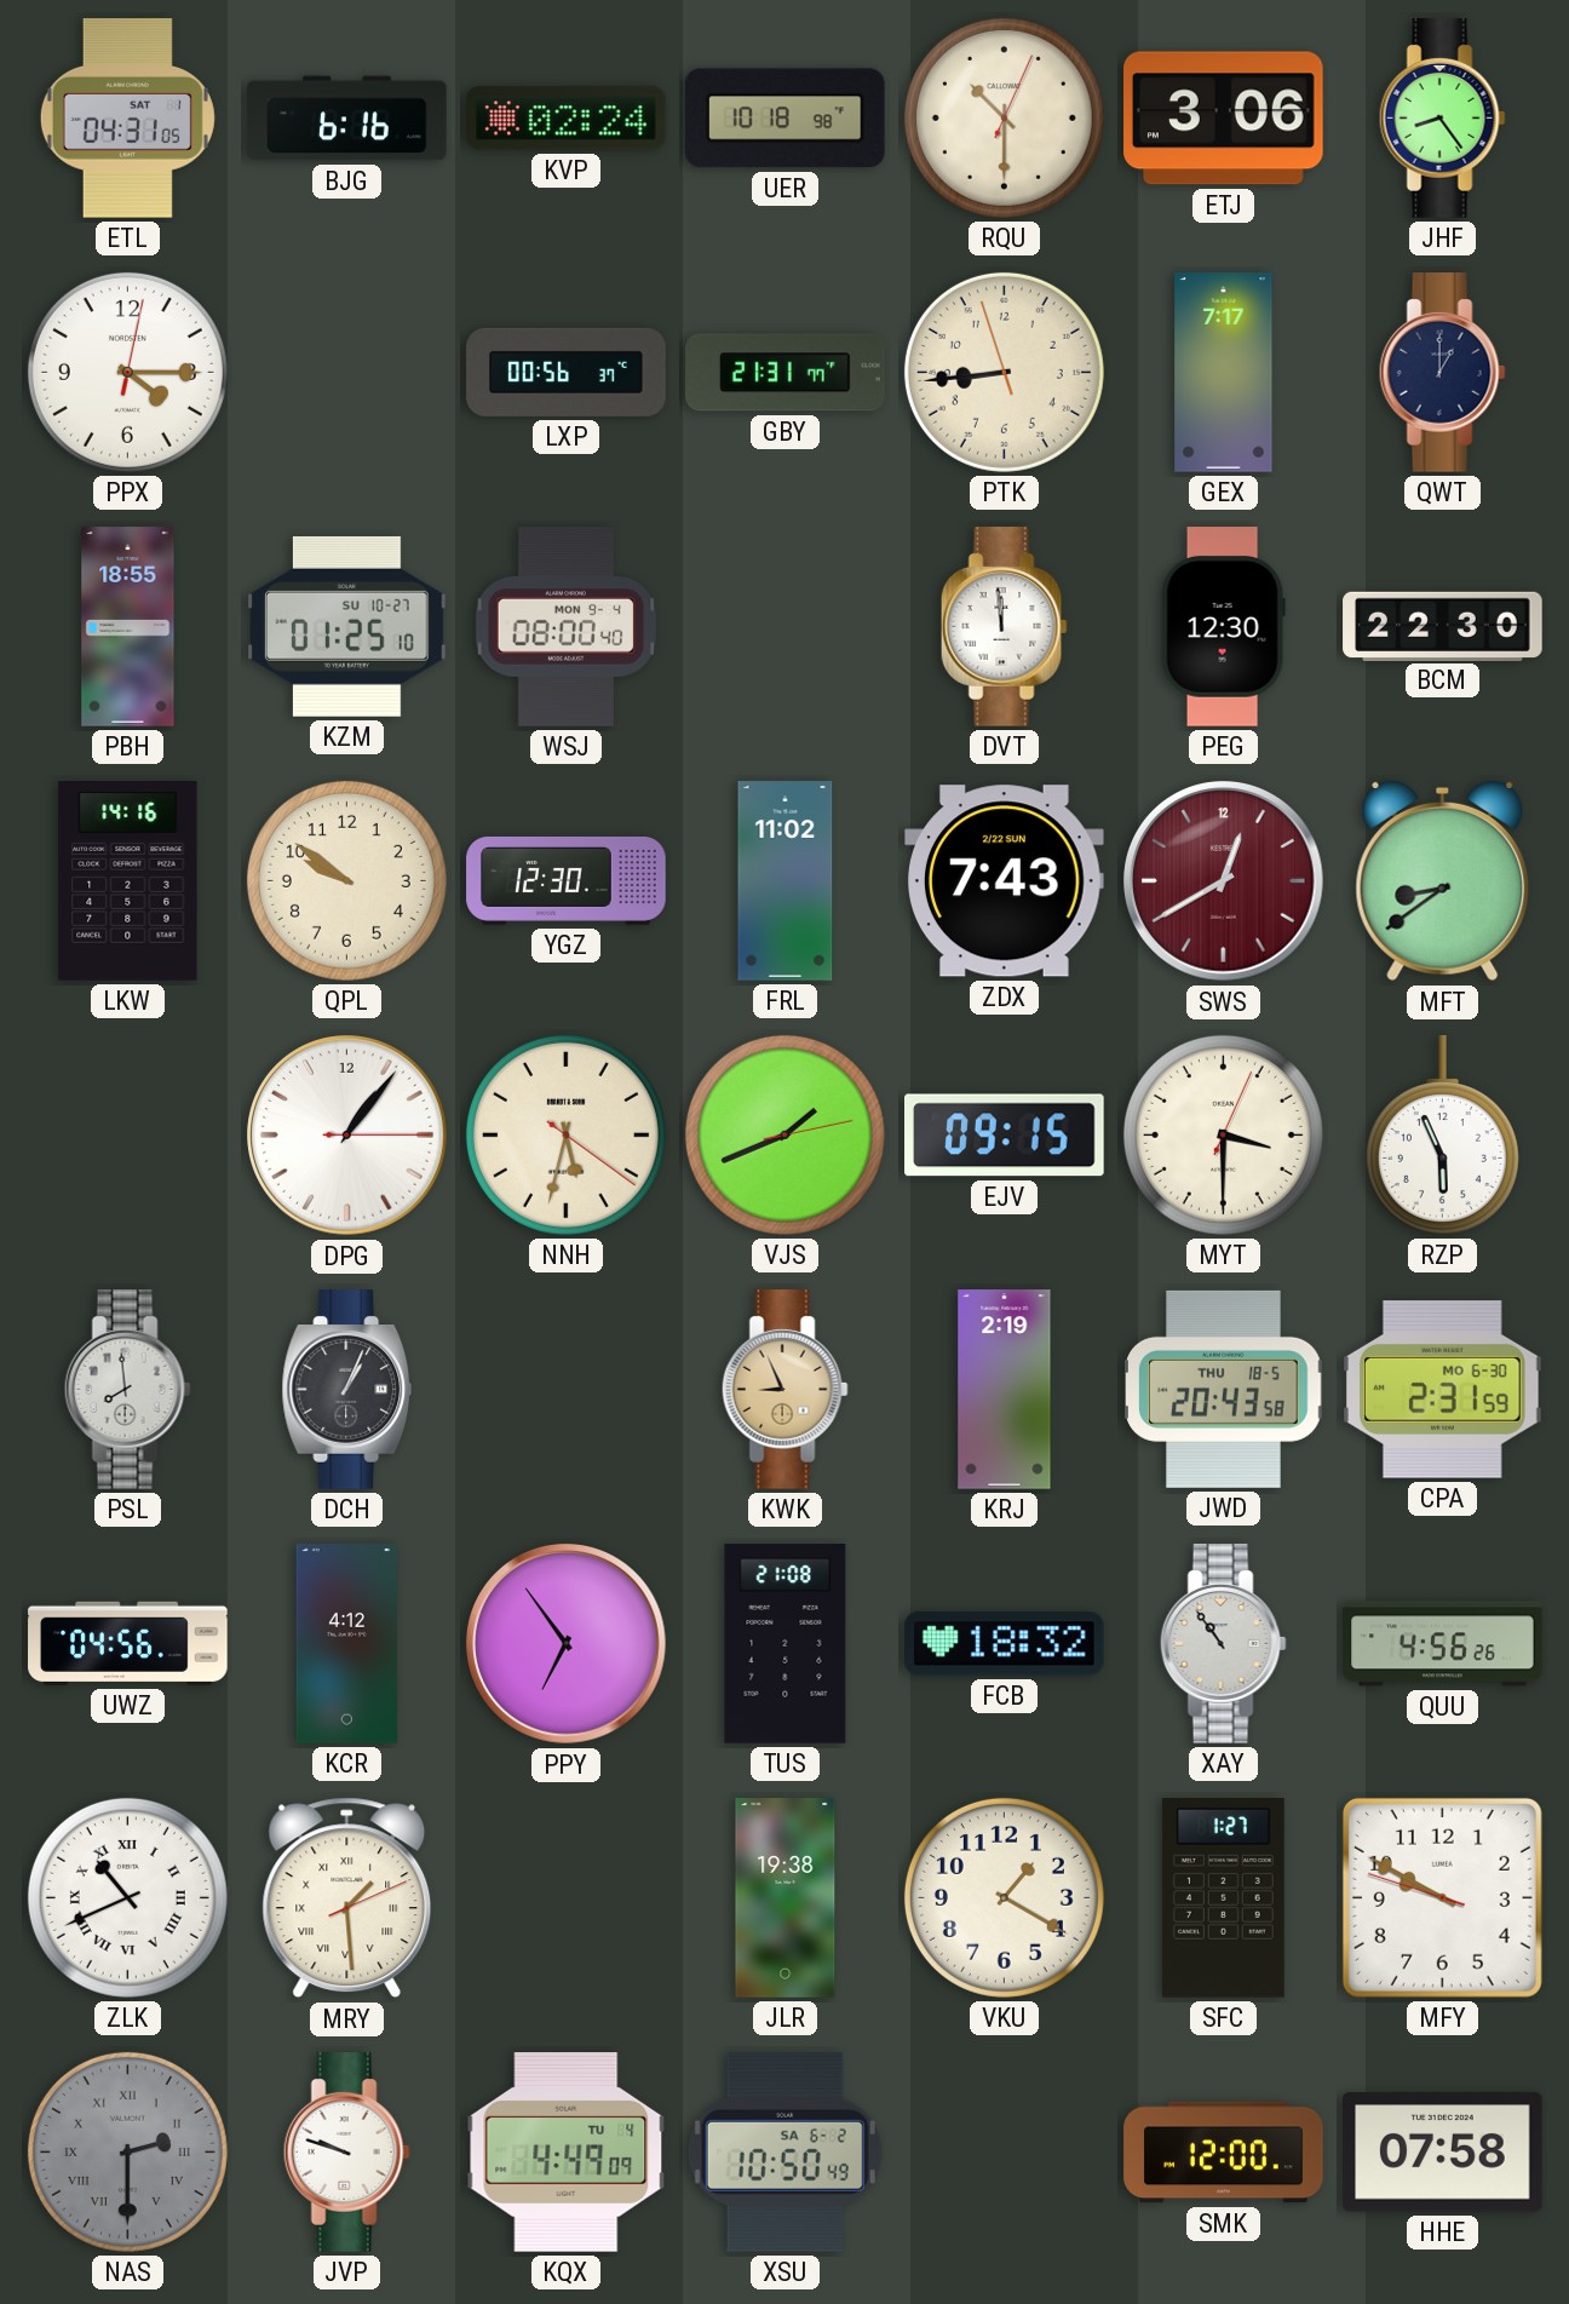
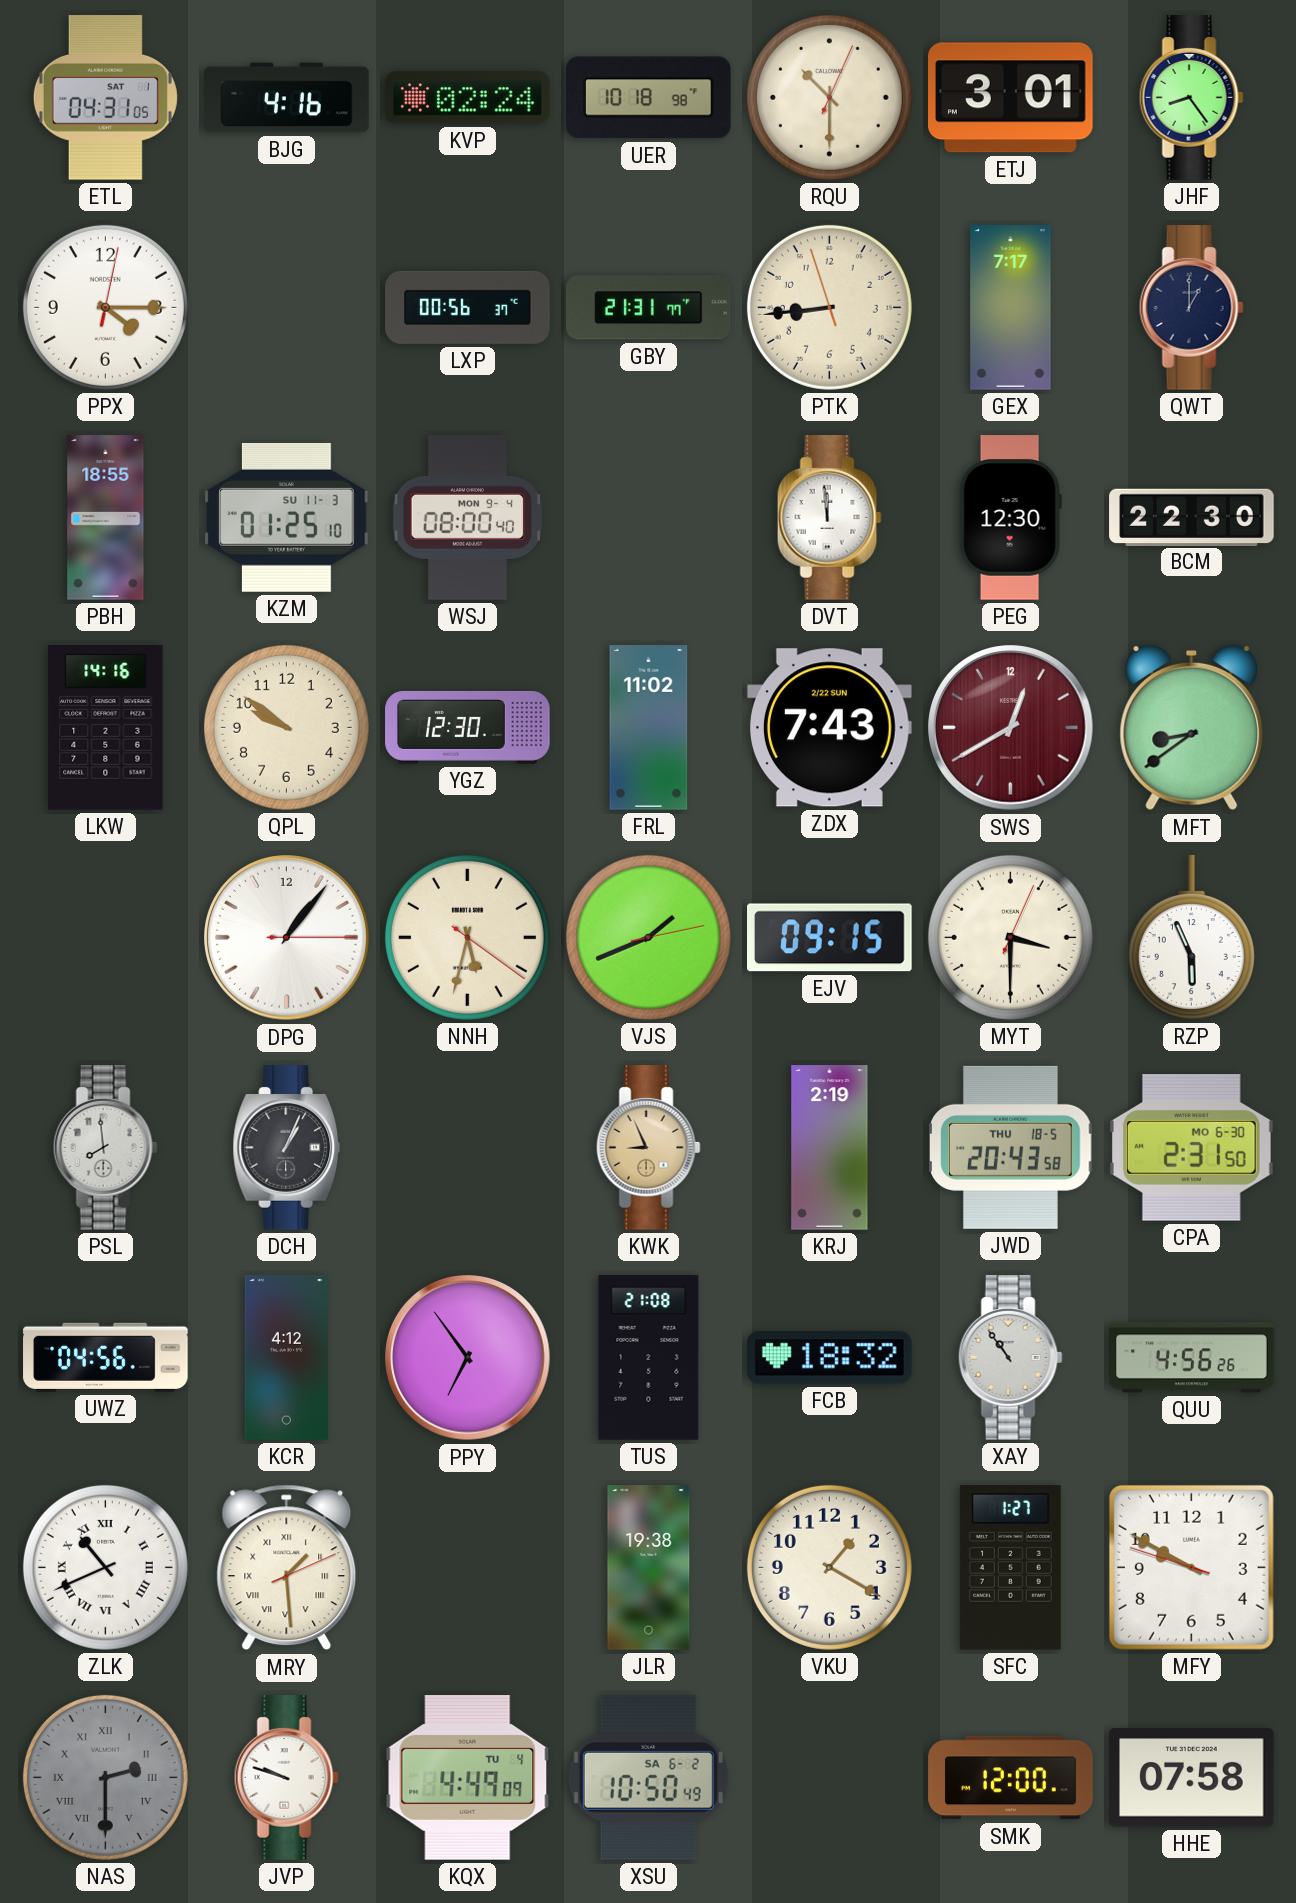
BJG: 6:16 -> 4:16
ETJ: 3:06 -> 3:01
KZM date: SU 10-27 -> SU 11-3
CPA: 2:31:59 -> 2:31:50
